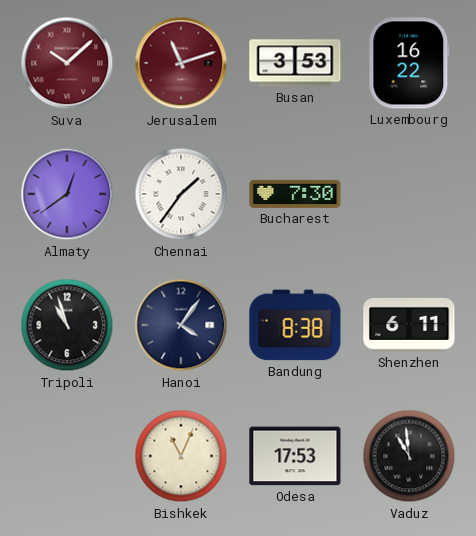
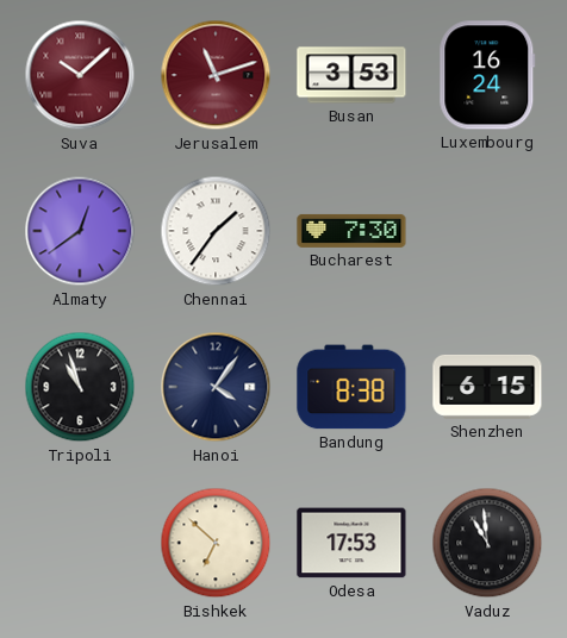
Luxembourg: 16:22 -> 16:24
Shenzhen: 6:11 -> 6:15
Bishkek: 11:04 -> 6:52
